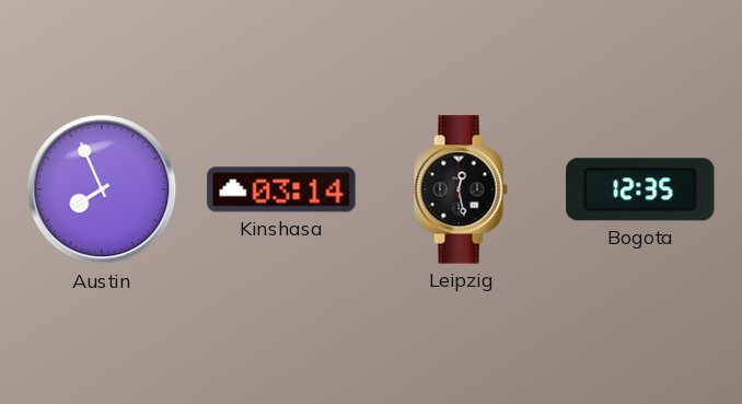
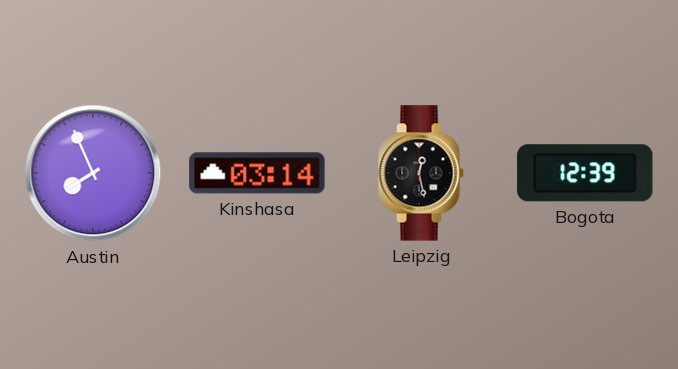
Bogota: 12:35 -> 12:39
